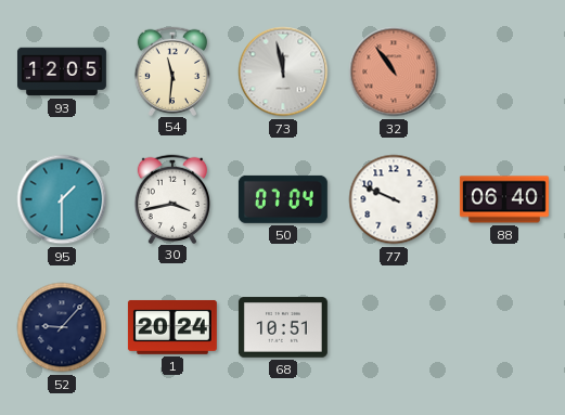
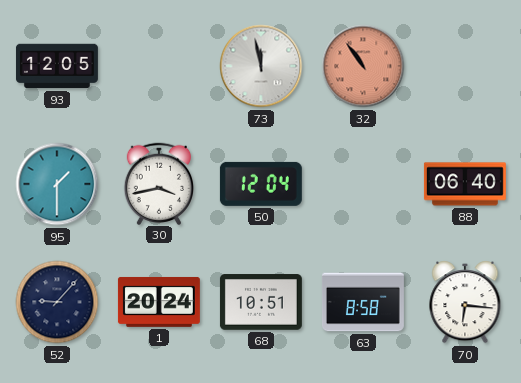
54: 11:31 -> none
50: 07:04 -> 12:04
77: 9:49 -> none
63: none -> 8:58
70: none -> 6:16
